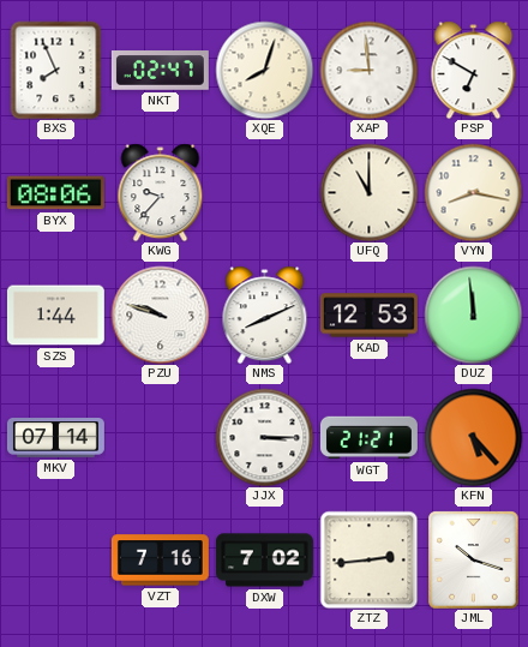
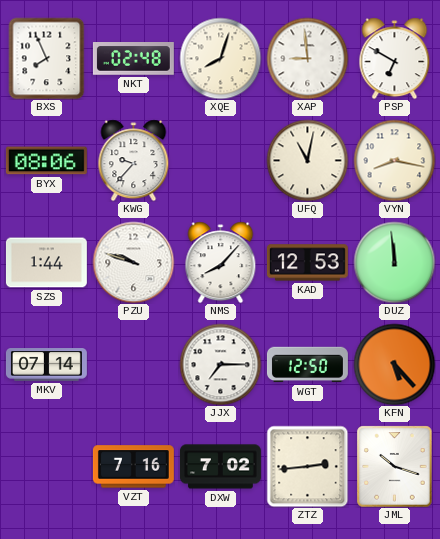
NKT: 02:47 -> 02:48
UFQ: 11:00 -> 11:02
NMS: 8:11 -> 8:07
JJX: 3:15 -> 7:15
WGT: 21:21 -> 12:50
